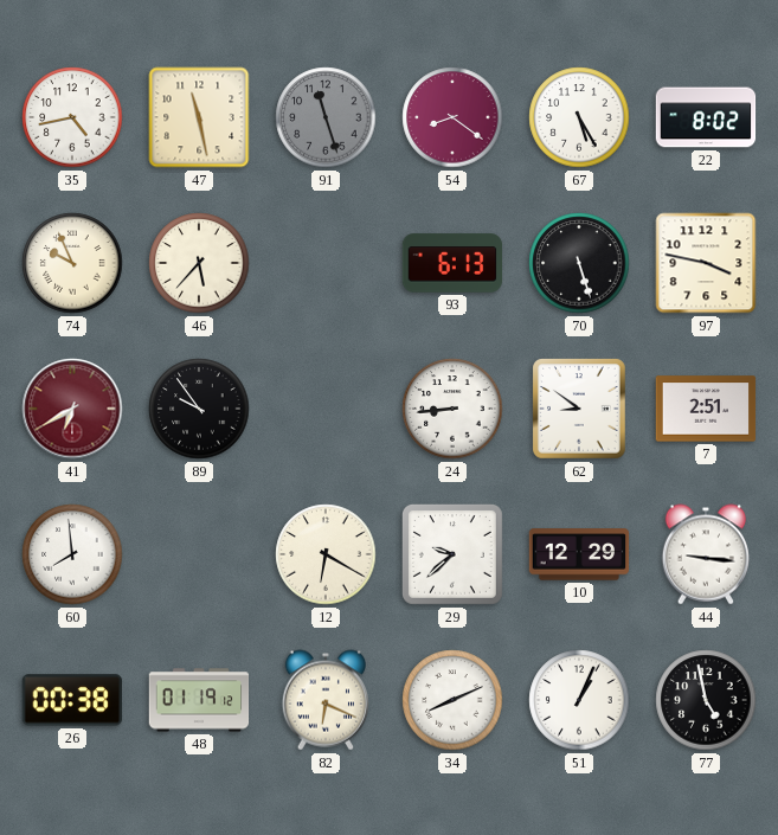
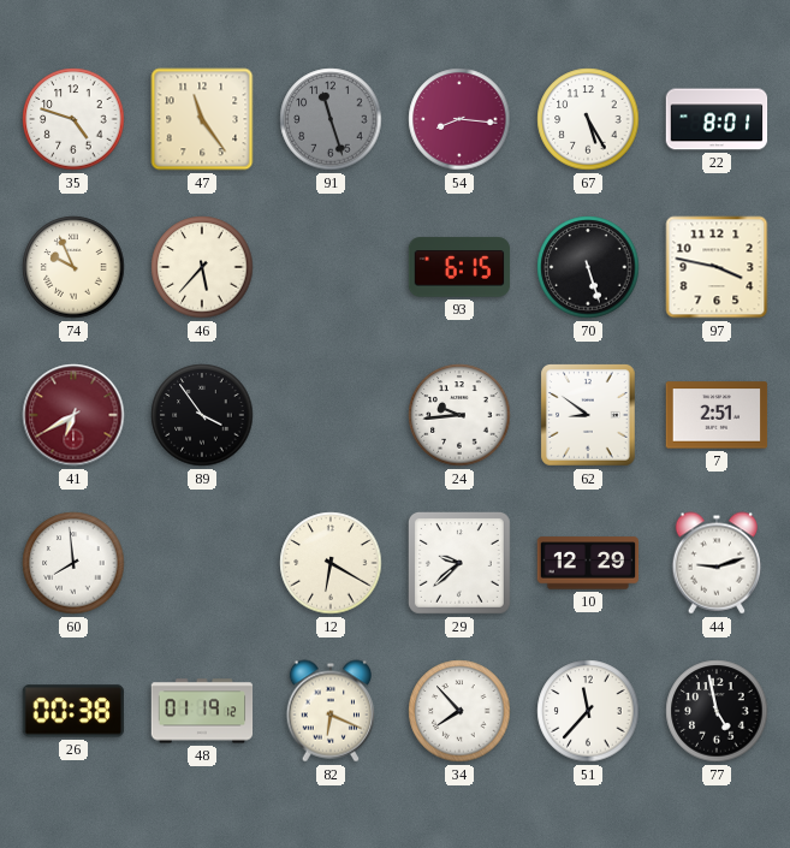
35: 4:43 -> 4:48
47: 11:28 -> 11:24
54: 8:21 -> 8:16
22: 8:02 -> 8:01
93: 6:13 -> 6:15
89: 9:54 -> 3:54
24: 8:44 -> 9:44
44: 9:16 -> 9:12
34: 8:11 -> 7:53
51: 1:04 -> 11:37
